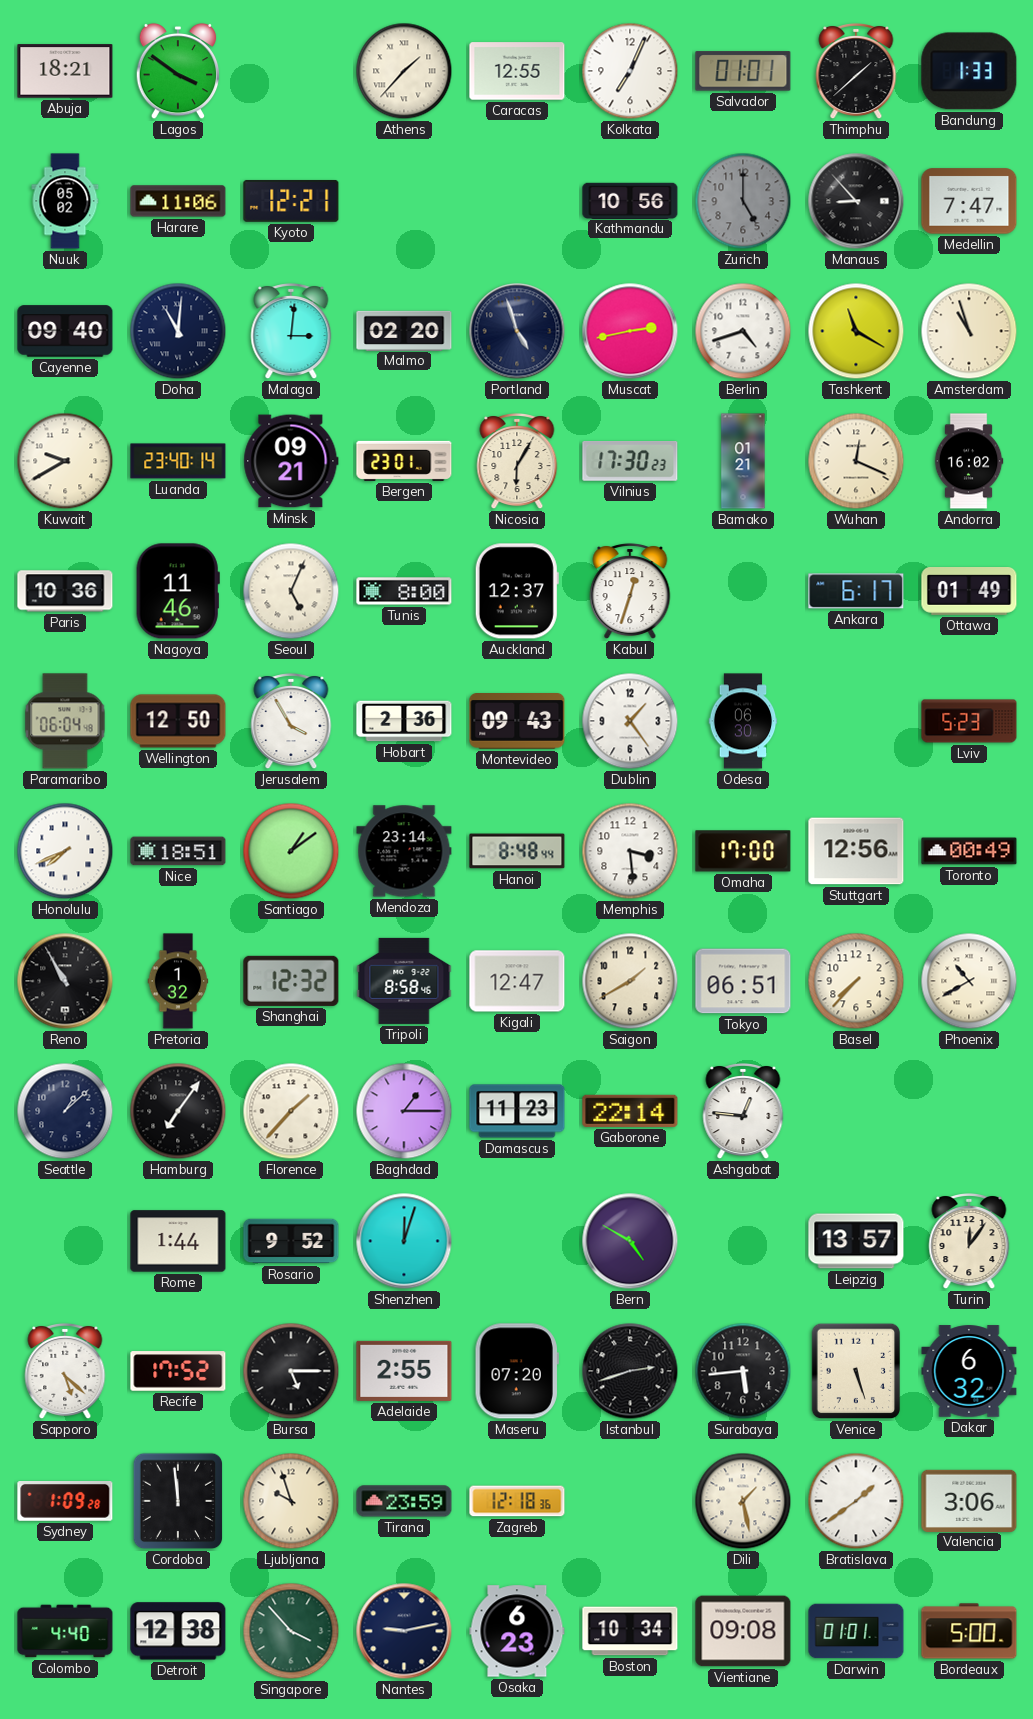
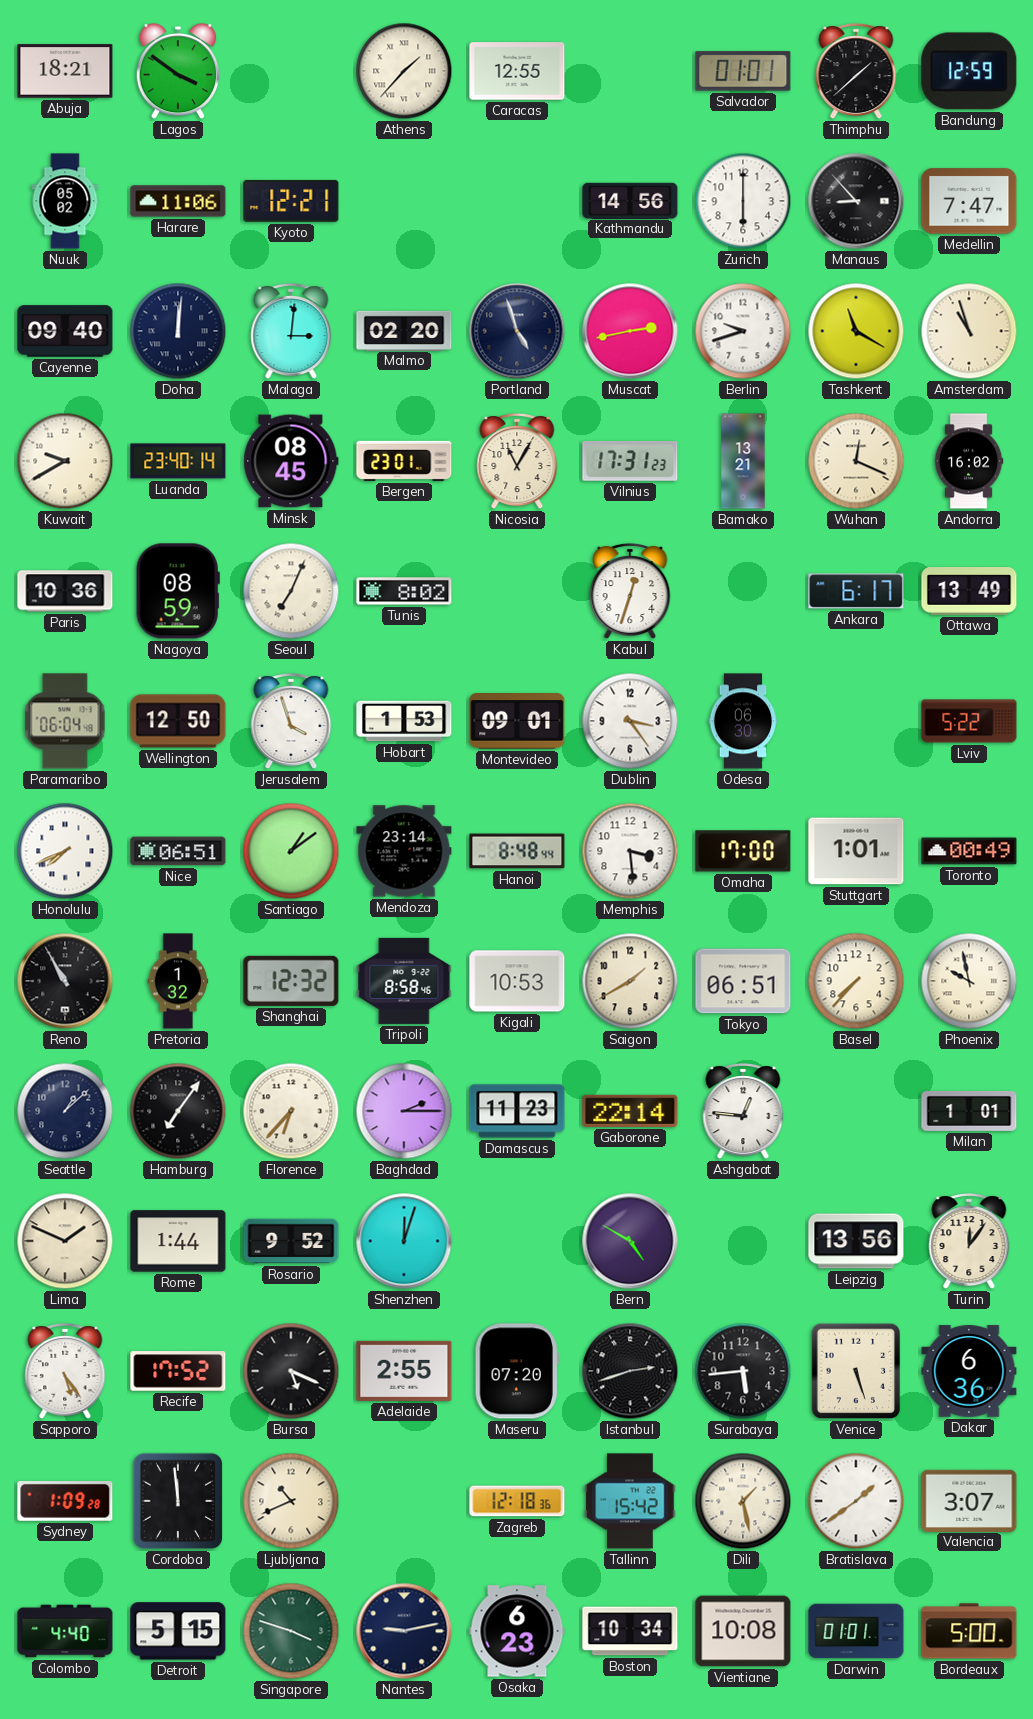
Kolkata: 7:04 -> none
Bandung: 1:33 -> 12:59
Kathmandu: 10:56 -> 14:56
Zurich: 5:00 -> 6:00
Zurich dial: grey -> white
Doha: 11:01 -> 12:01
Berlin: 4:42 -> 9:42
Minsk: 09:21 -> 08:45
Nicosia: 6:05 -> 11:05
Vilnius: 17:30 -> 17:31
Bamako: 01:21 -> 13:21
Nagoya: 11:46 -> 08:59
Seoul: 5:04 -> 7:04
Tunis: 8:00 -> 8:02
Auckland: 12:37 -> none
Ottawa: 01:49 -> 13:49
Jerusalem: 3:55 -> 3:57
Hobart: 2:36 -> 1:53
Montevideo: 09:43 -> 09:01
Dublin: 1:24 -> 3:24
Lviv: 5:23 -> 5:22
Nice: 18:51 -> 06:51
Stuttgart: 12:56 -> 1:01
Kigali: 12:47 -> 10:53
Phoenix: 10:40 -> 9:58
Florence: 1:37 -> 6:37
Baghdad: 1:15 -> 2:15
Milan: none -> 1:01
Lima: none -> 1:49
Leipzig: 13:57 -> 13:56
Sapporo: 5:22 -> 5:24
Bursa: 5:15 -> 5:19
Dakar: 6:32 -> 6:36
Ljubljana: 9:57 -> 10:41
Tirana: 23:59 -> none
Tallinn: none -> 15:42
Valencia: 3:06 -> 3:07
Detroit: 12:38 -> 5:15
Singapore: 3:53 -> 3:48
Vientiane: 09:08 -> 10:08
